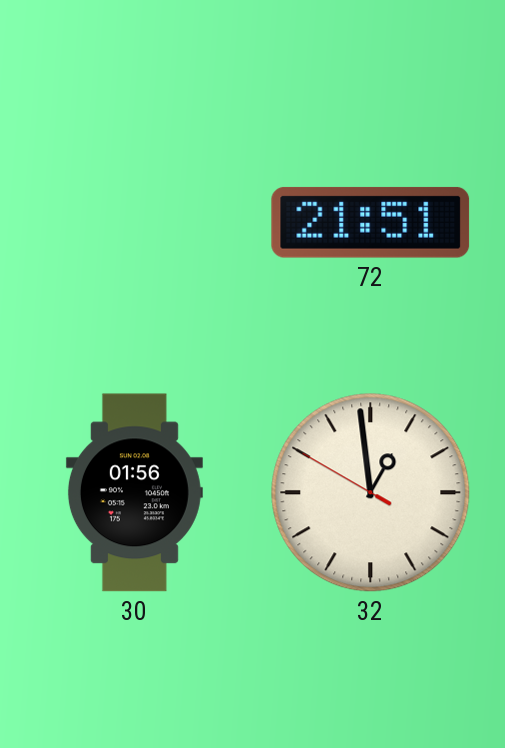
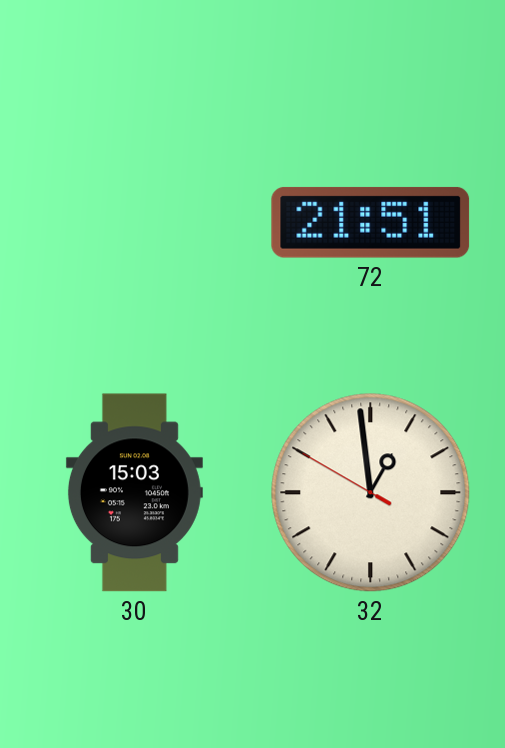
30: 01:56 -> 15:03
